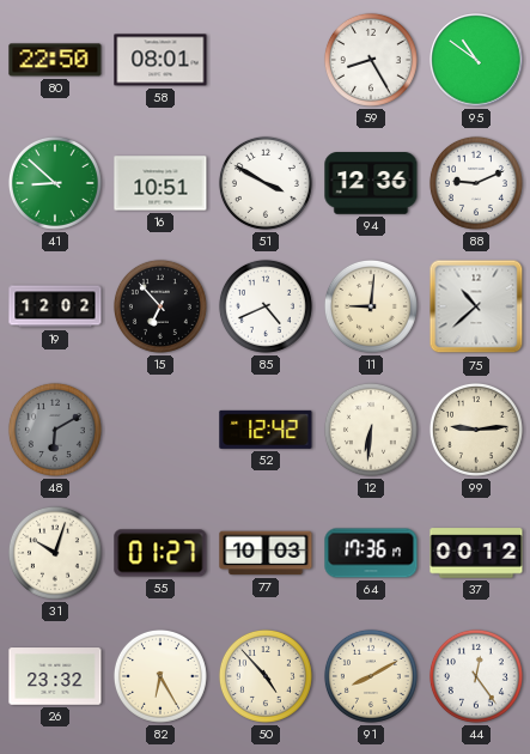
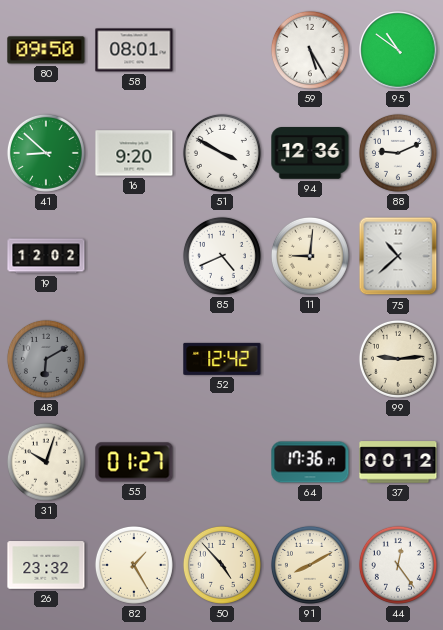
80: 22:50 -> 09:50
59: 8:25 -> 5:25
16: 10:51 -> 9:20
15: 6:53 -> none
12: 6:31 -> none
77: 10:03 -> none
82: 6:25 -> 1:25
